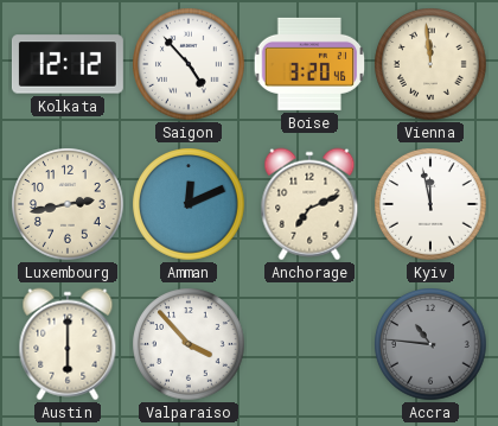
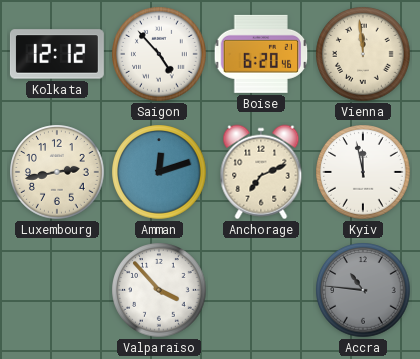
Boise: 3:20 -> 6:20
Amman: 12:11 -> 12:12
Austin: 6:00 -> none
